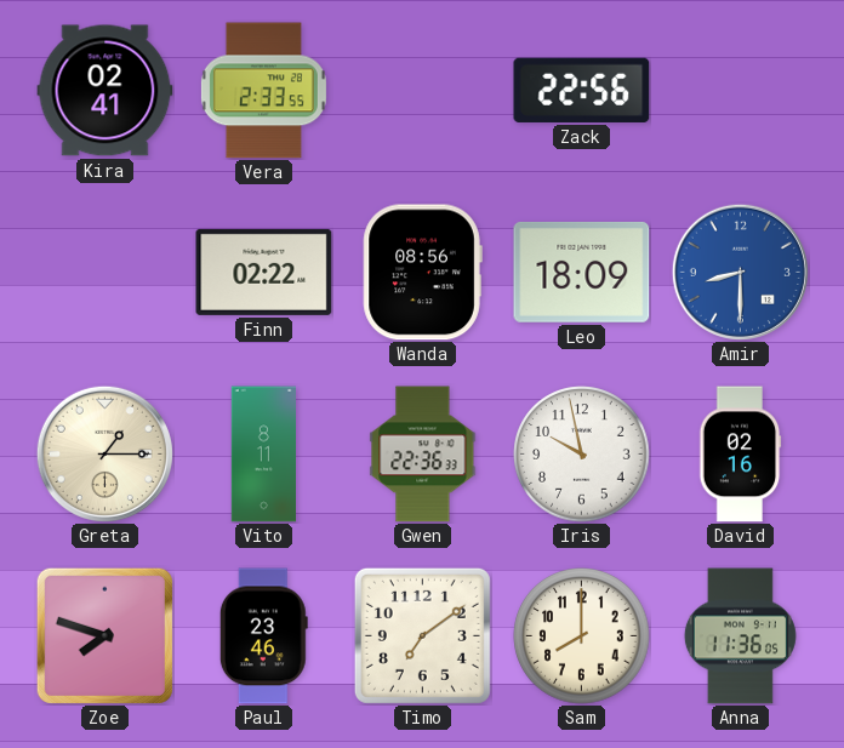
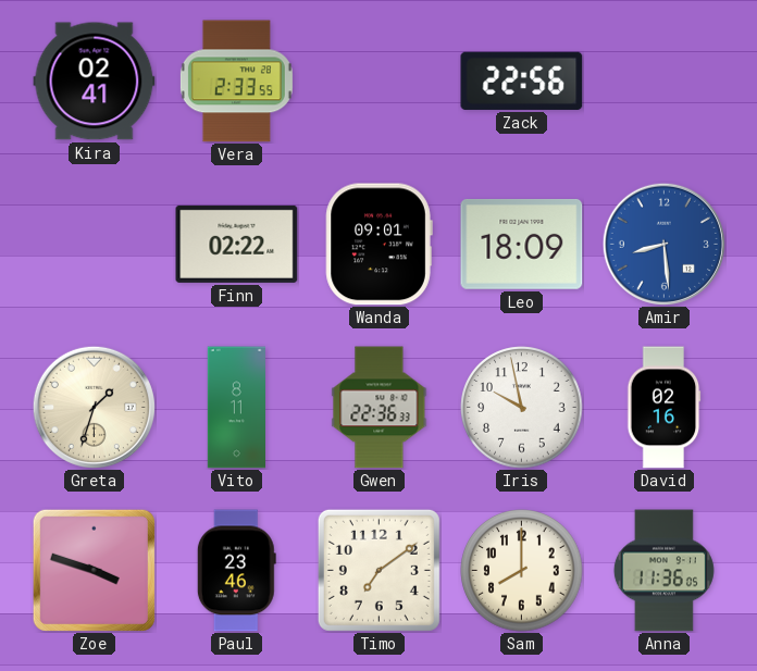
Wanda: 08:56 -> 09:01
Amir: 8:30 -> 8:29
Greta: 1:15 -> 1:33
Zoe: 7:48 -> 3:48
